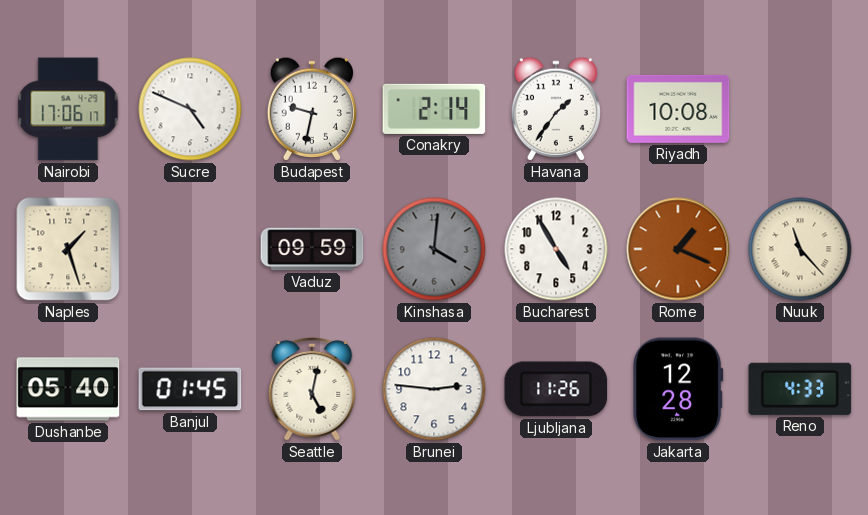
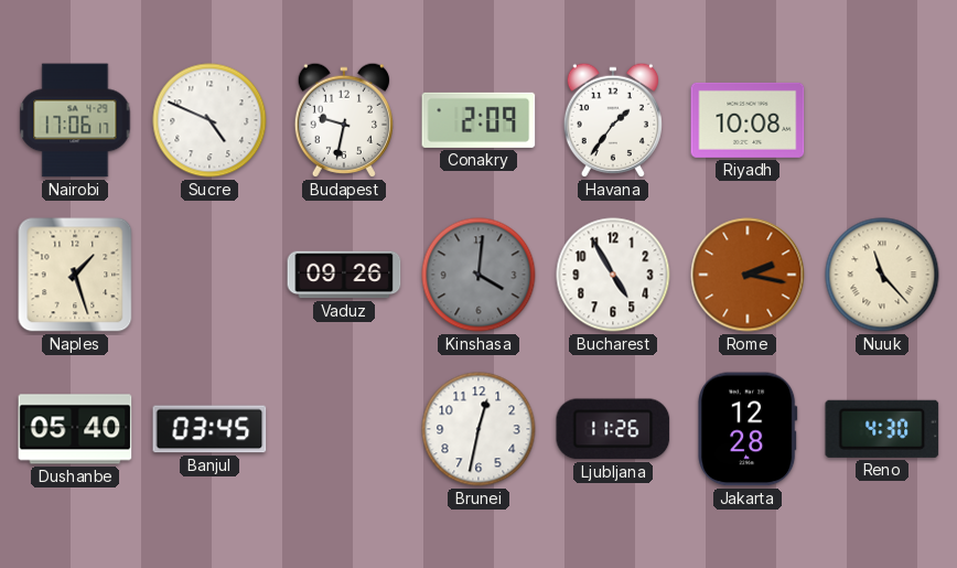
Conakry: 2:14 -> 2:09
Vaduz: 09:59 -> 09:26
Rome: 1:19 -> 2:17
Banjul: 01:45 -> 03:45
Seattle: 5:02 -> none
Brunei: 2:46 -> 12:32
Reno: 4:33 -> 4:30
